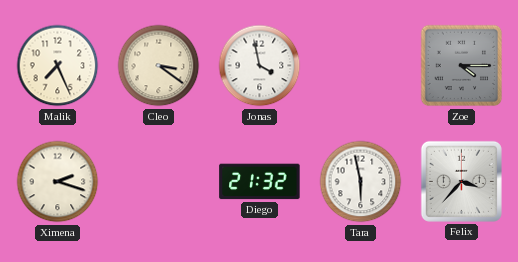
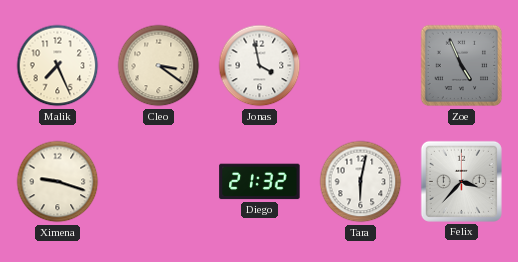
Zoe: 4:15 -> 4:56
Ximena: 2:18 -> 9:18
Tara: 5:58 -> 6:02
